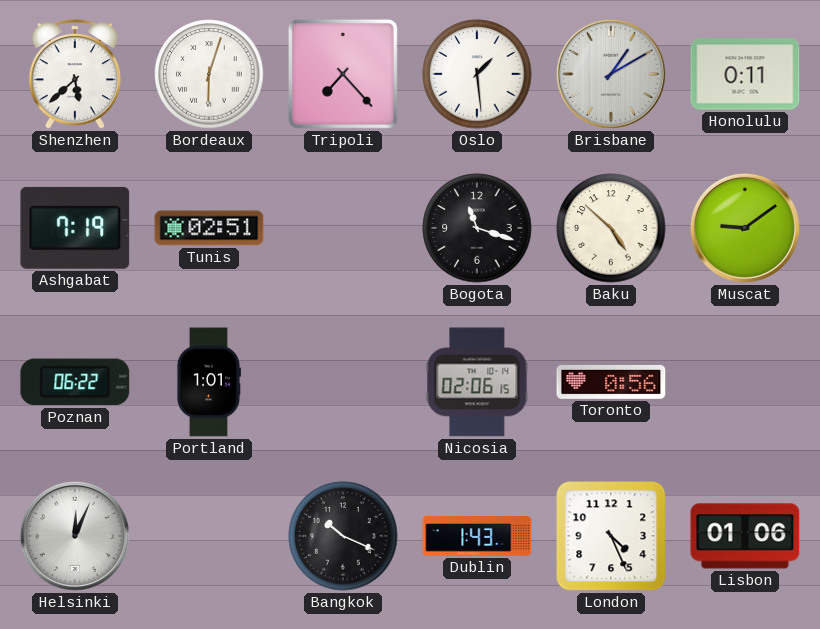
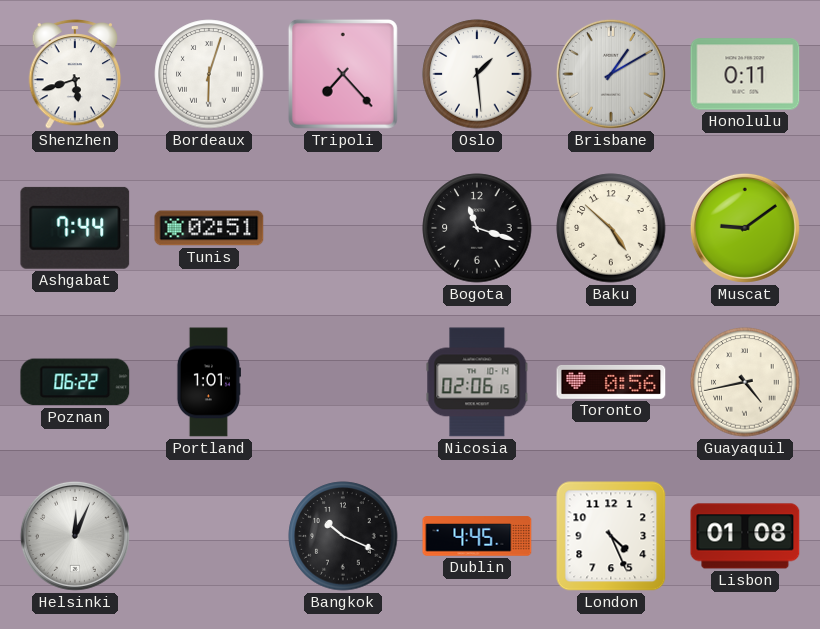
Shenzhen: 5:38 -> 5:42
Ashgabat: 7:19 -> 7:44
Guayaquil: none -> 4:43
Dublin: 1:43 -> 4:45
Lisbon: 01:06 -> 01:08
